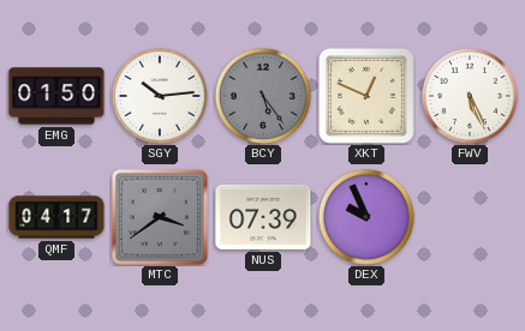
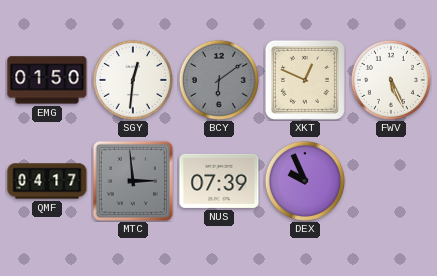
SGY: 10:14 -> 12:31
BCY: 5:24 -> 6:09
MTC: 3:39 -> 2:59
